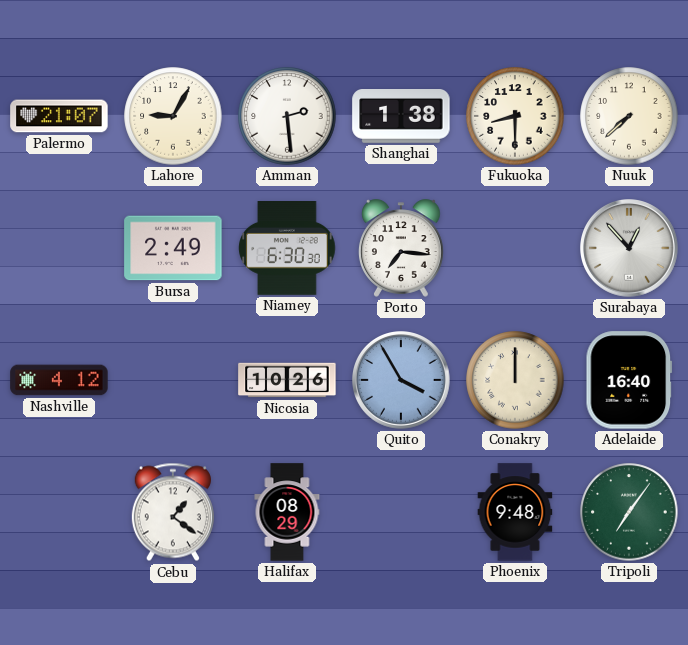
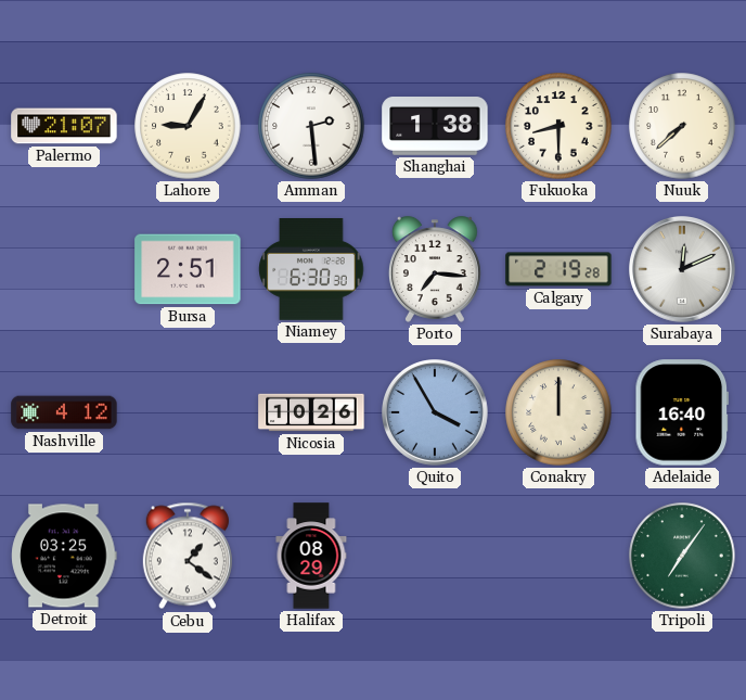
Bursa: 2:49 -> 2:51
Calgary: none -> 2:19
Surabaya: 12:53 -> 12:11
Detroit: none -> 03:25
Phoenix: 9:48 -> none
